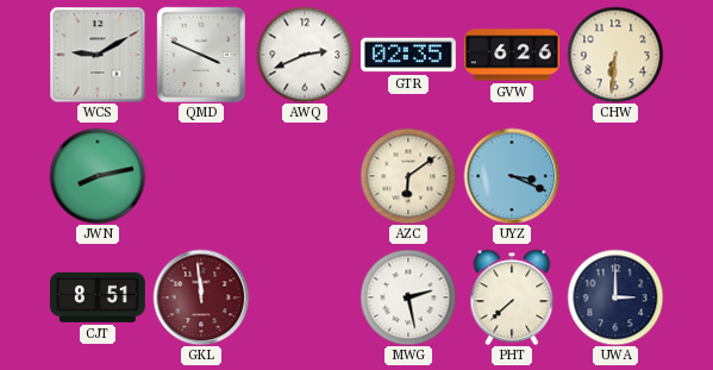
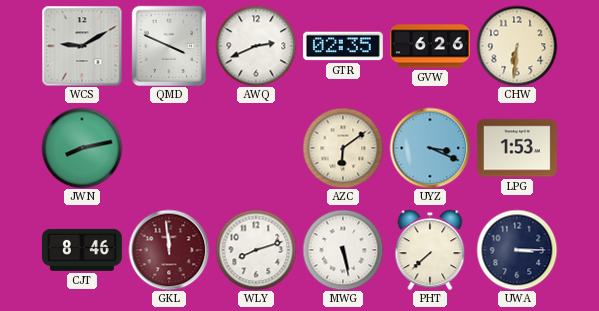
LPG: none -> 1:53
CJT: 8:51 -> 8:46
WLY: none -> 8:12
MWG: 2:28 -> 5:28
UWA: 3:00 -> 3:15
